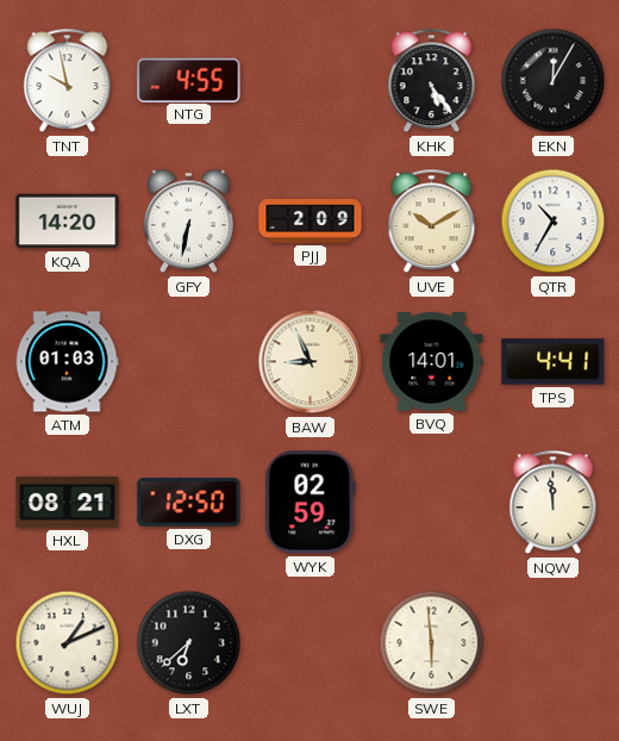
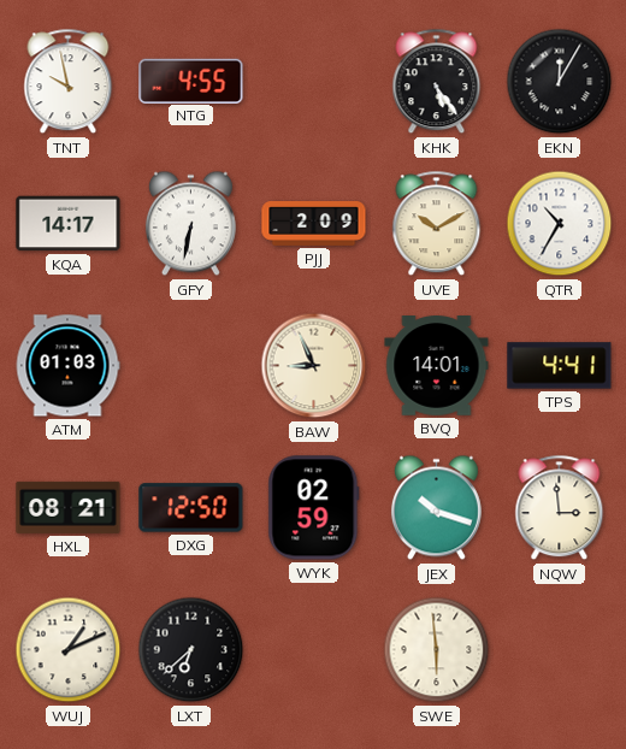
KQA: 14:20 -> 14:17
JEX: none -> 10:18
NQW: 11:59 -> 2:59
